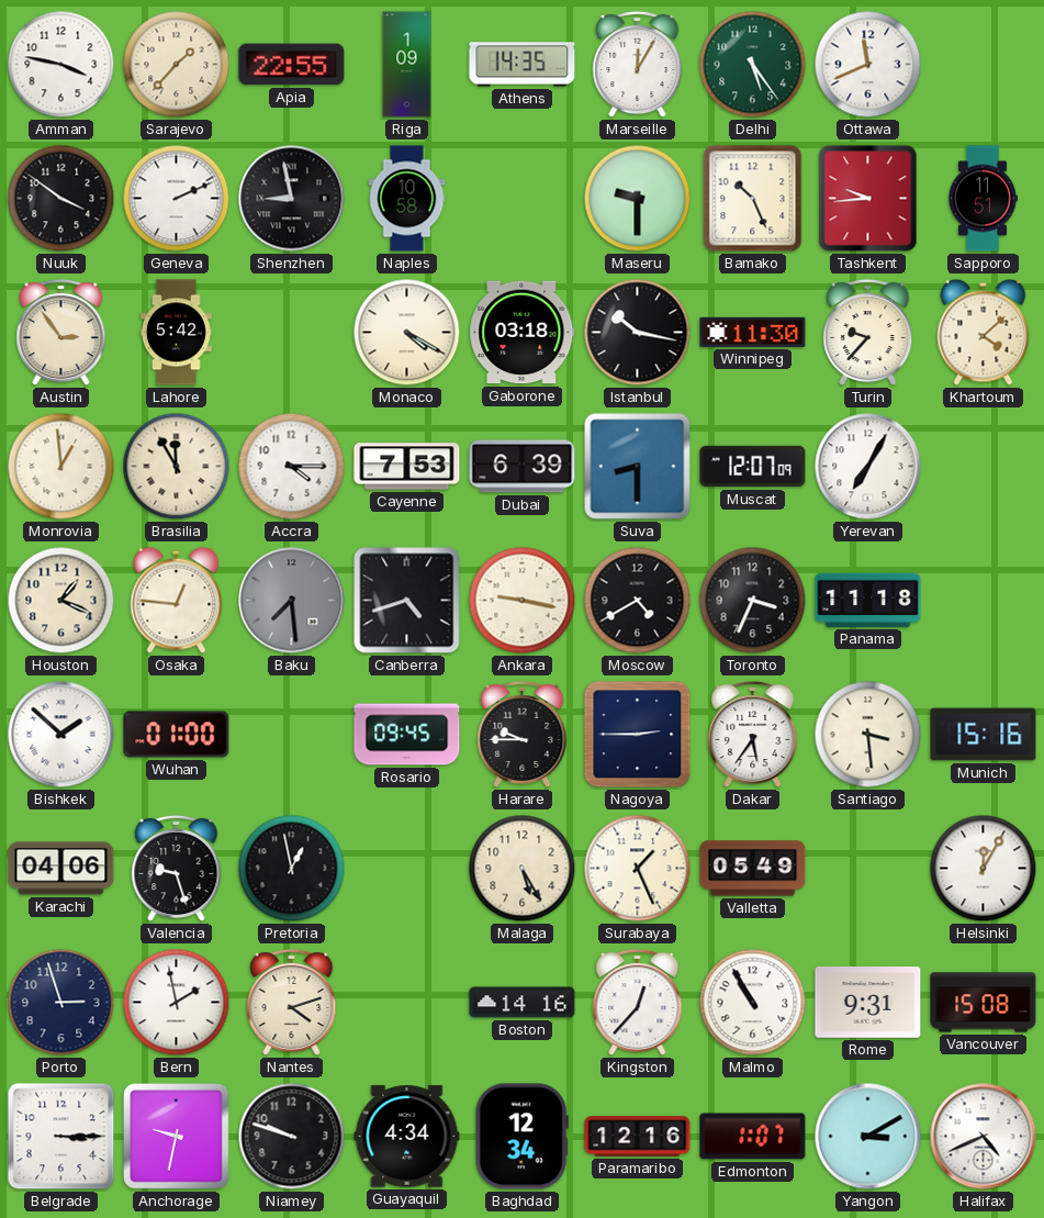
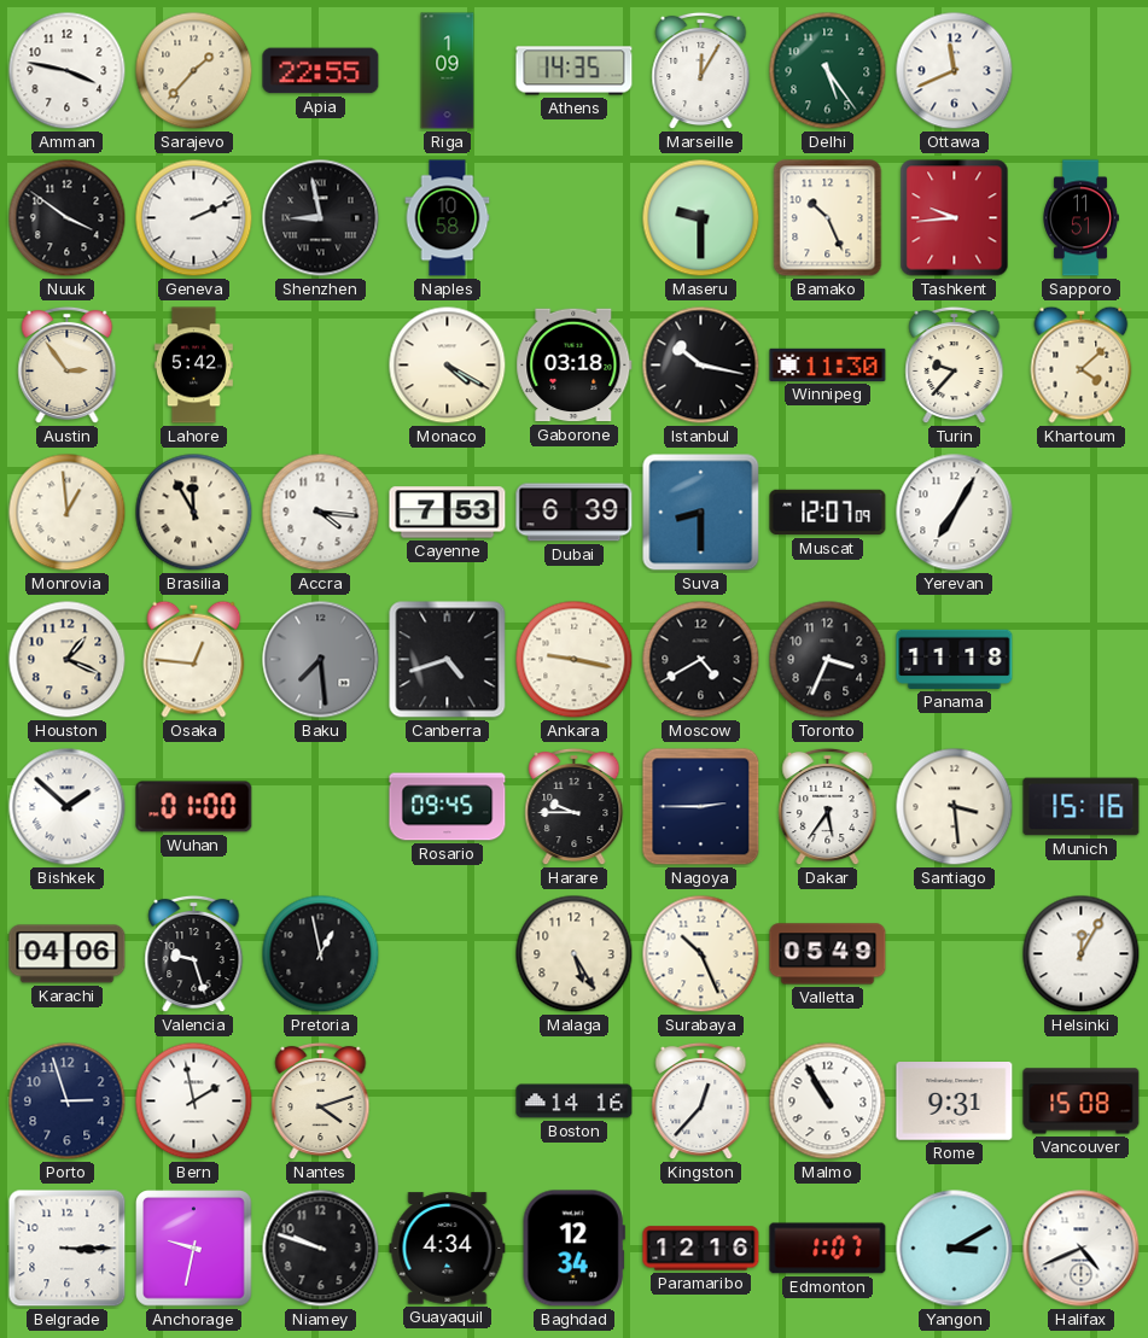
Accra: 4:15 -> 4:16
Surabaya: 1:26 -> 10:26
